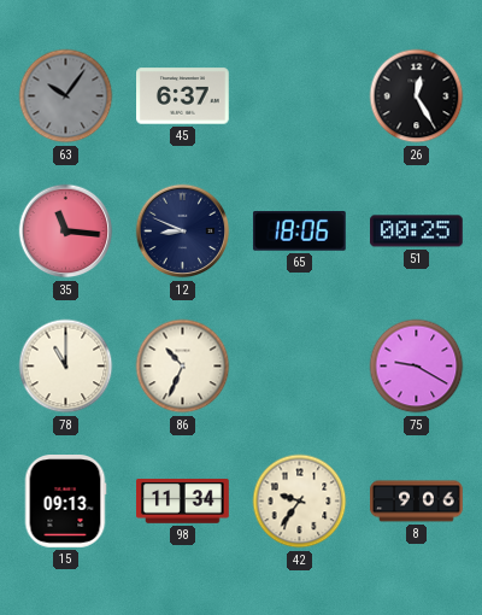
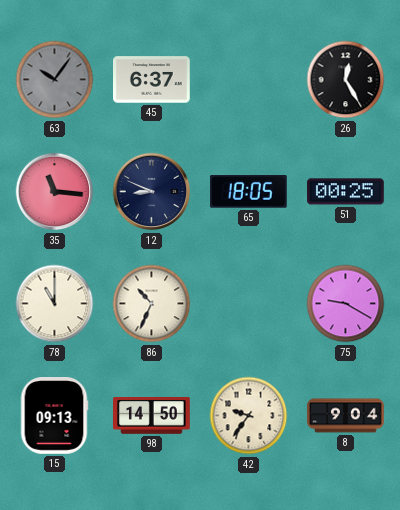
65: 18:06 -> 18:05
98: 11:34 -> 14:50
8: 9:06 -> 9:04
